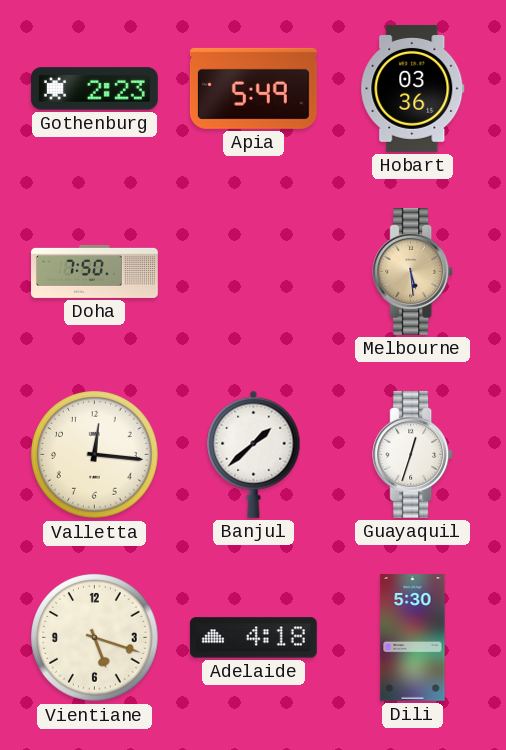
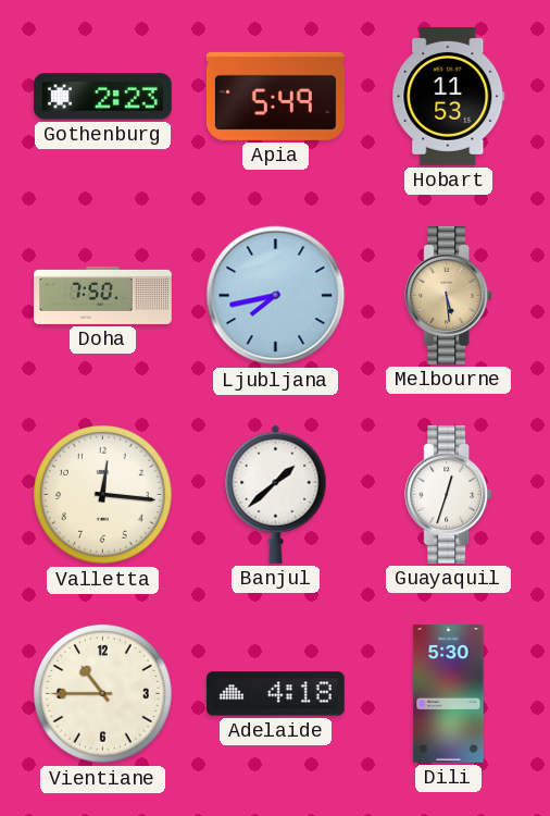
Hobart: 03:36 -> 11:53
Ljubljana: none -> 7:43
Vientiane: 5:18 -> 10:45
